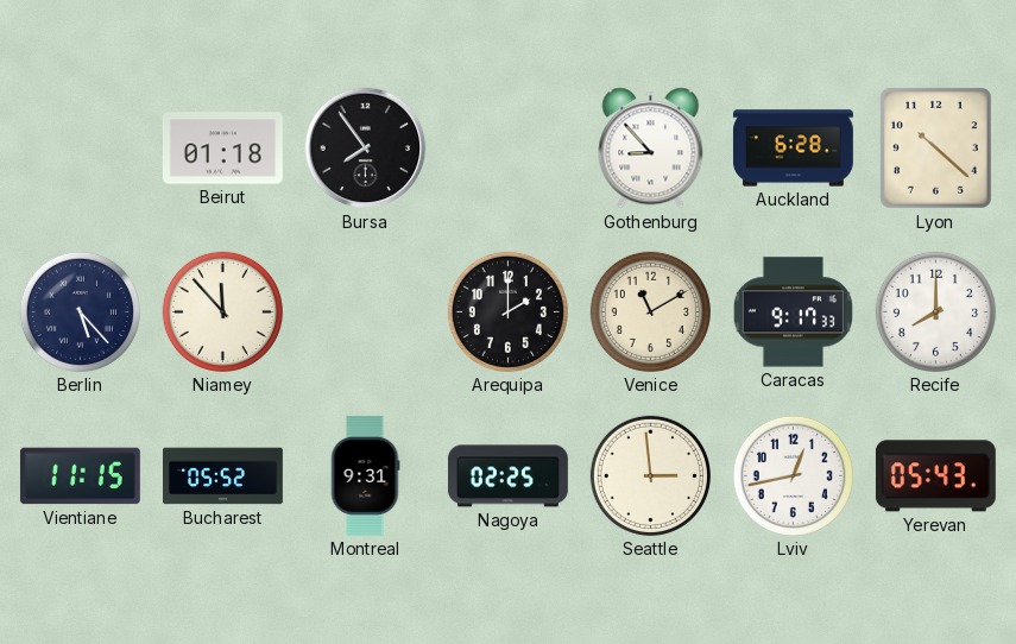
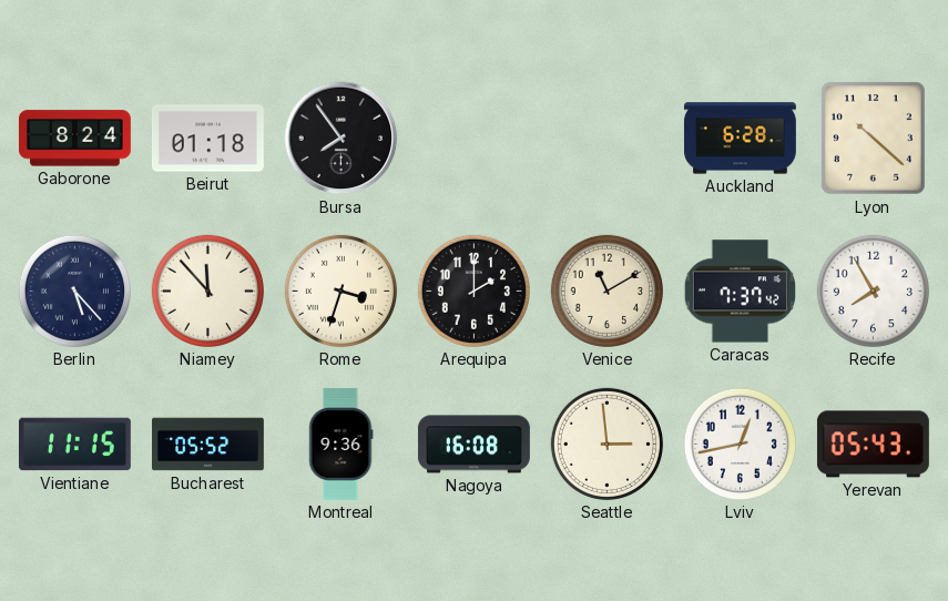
Gaborone: none -> 8:24
Gothenburg: 8:53 -> none
Rome: none -> 3:33
Caracas: 9:17 -> 7:37
Recife: 8:00 -> 7:55
Montreal: 9:31 -> 9:36
Nagoya: 02:25 -> 16:08
